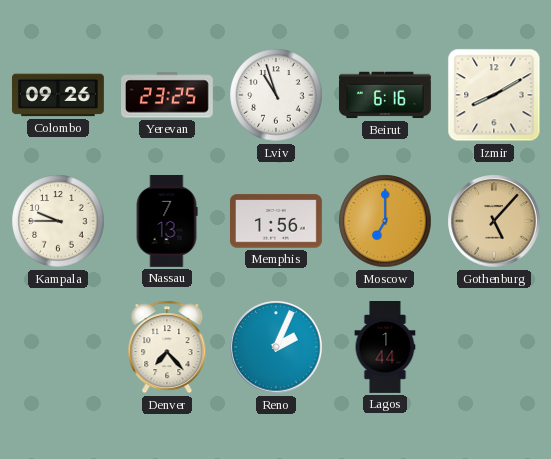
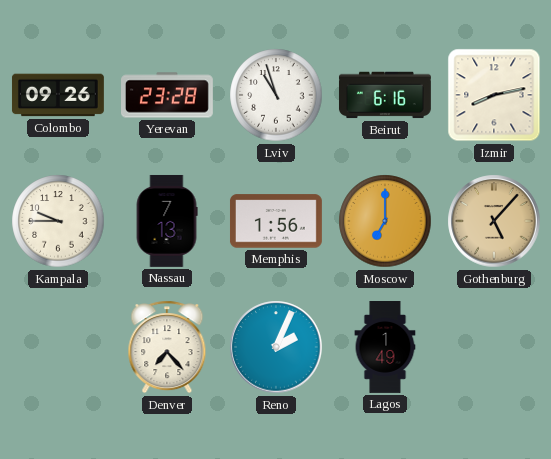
Yerevan: 23:25 -> 23:28
Izmir: 8:10 -> 8:13
Lagos: 1:44 -> 1:49
